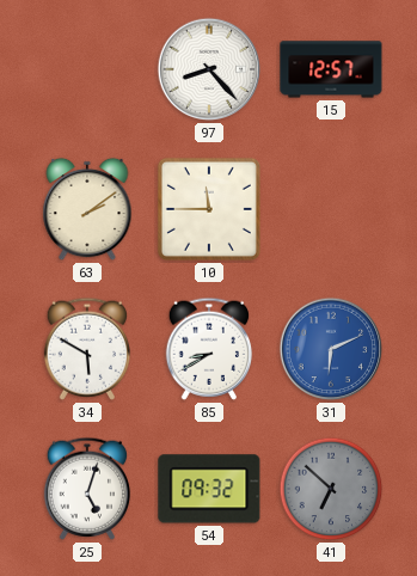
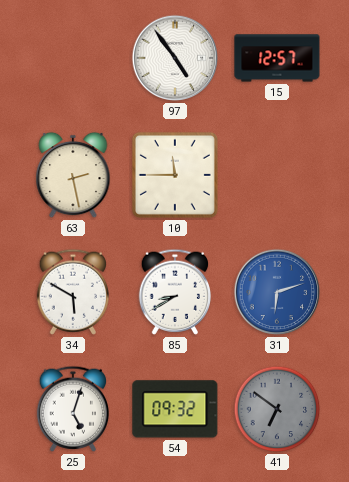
97: 8:23 -> 4:54
63: 2:09 -> 2:28
31: 6:11 -> 6:12
41: 6:52 -> 6:51
